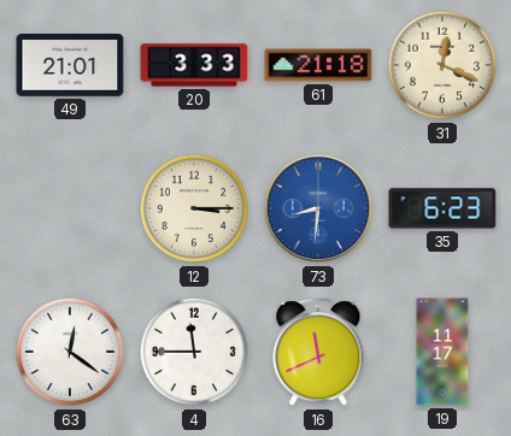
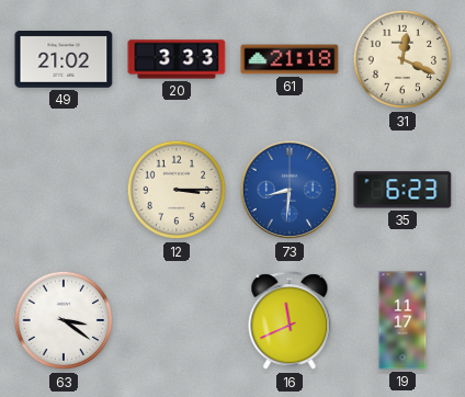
49: 21:01 -> 21:02
63: 12:21 -> 3:21
4: 11:45 -> none
